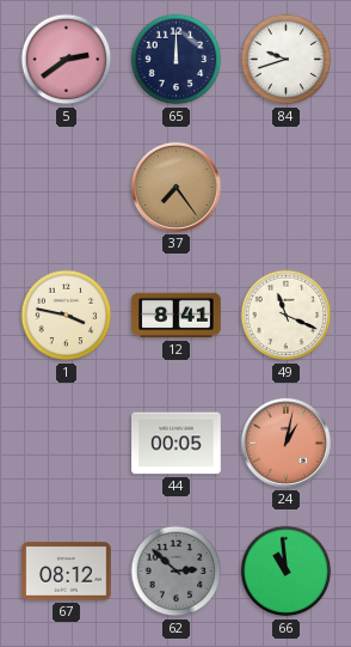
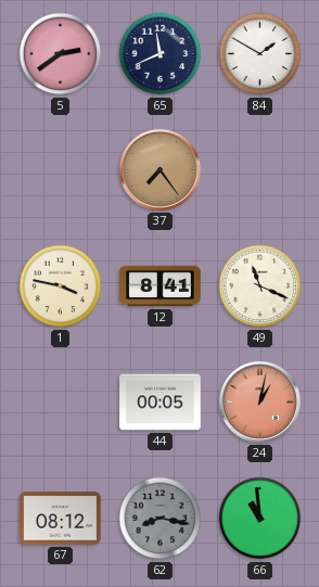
65: 12:00 -> 11:41
84: 9:42 -> 1:50
62: 2:52 -> 8:17
